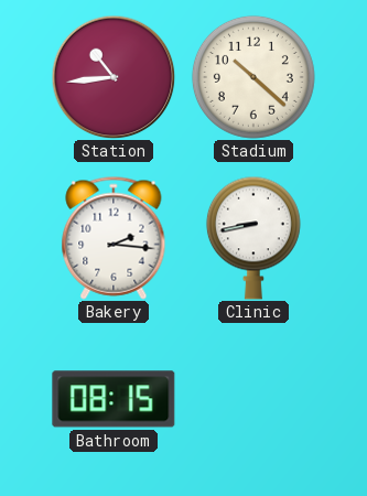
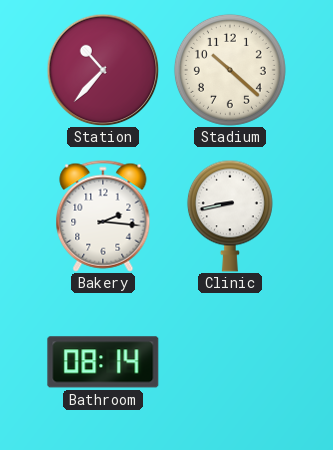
Station: 10:44 -> 10:37
Bathroom: 08:15 -> 08:14
